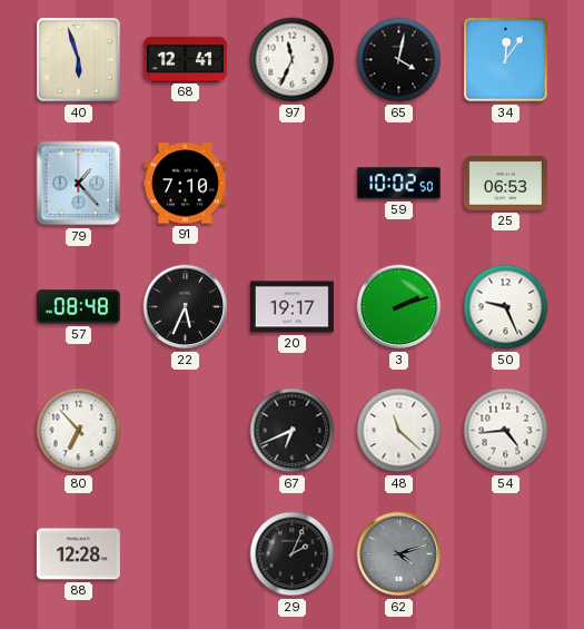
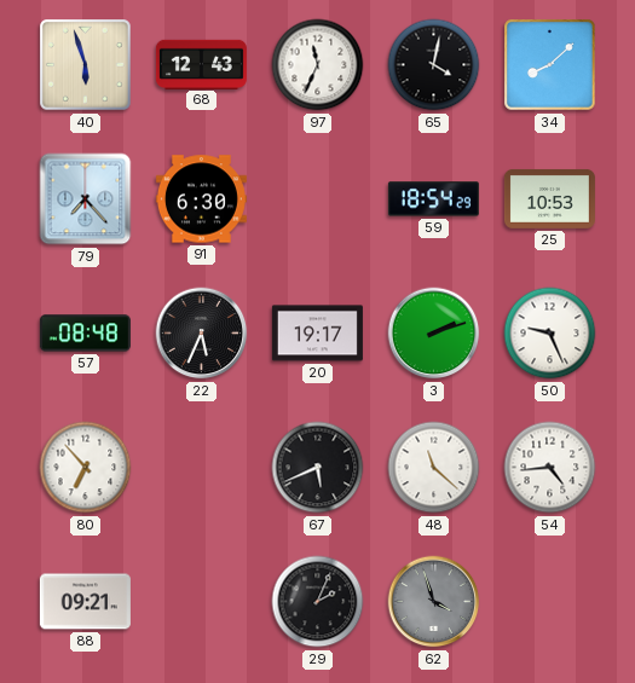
68: 12:41 -> 12:43
34: 12:06 -> 8:08
79: 1:23 -> 7:23
91: 7:10 -> 6:30
59: 10:02 -> 18:54
25: 06:53 -> 10:53
67: 6:41 -> 5:41
88: 12:28 -> 09:21
62: 4:12 -> 3:57
